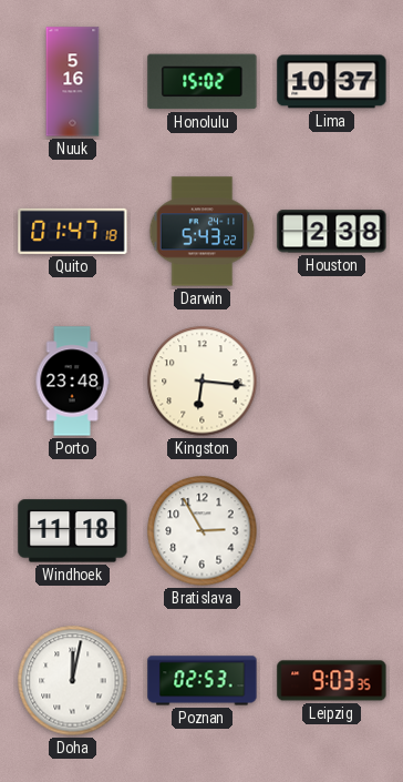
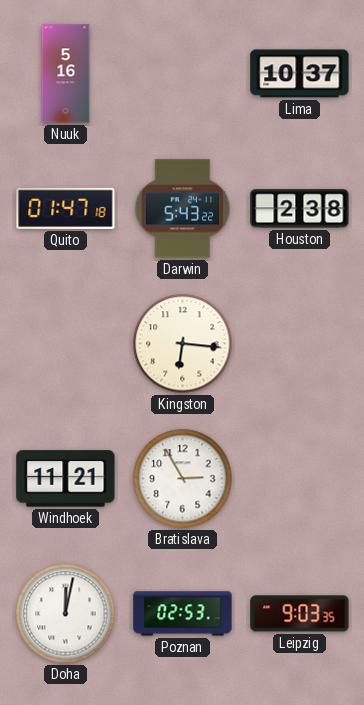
Honolulu: 15:02 -> none
Porto: 23:48 -> none
Windhoek: 11:18 -> 11:21
